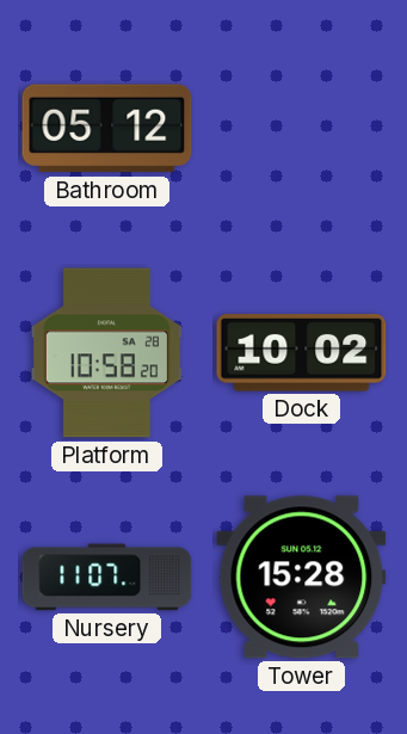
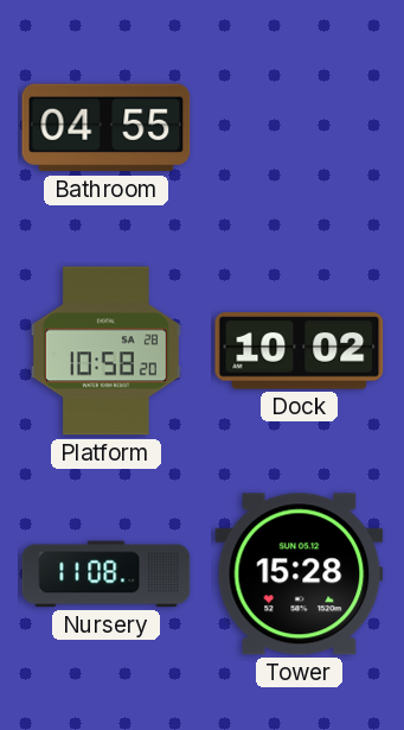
Bathroom: 05:12 -> 04:55
Nursery: 11:07 -> 11:08
